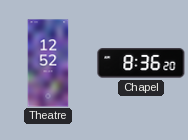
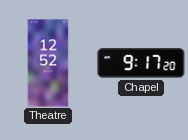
Chapel: 8:36 -> 9:17
